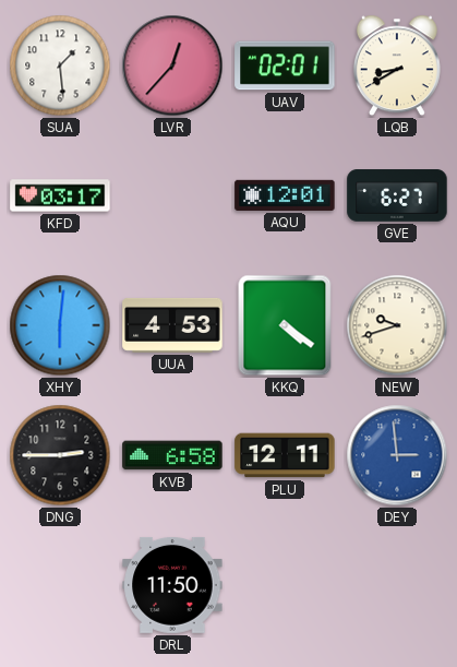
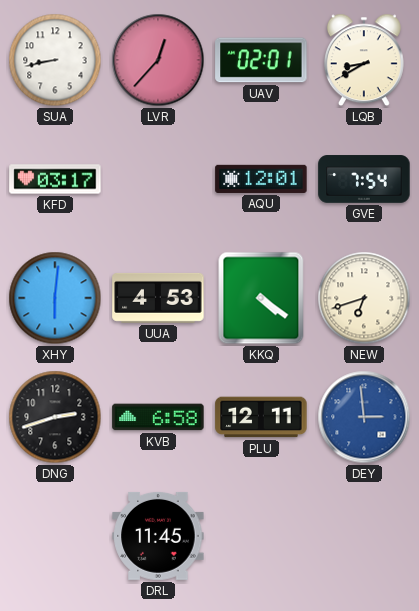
SUA: 1:29 -> 8:43
GVE: 6:27 -> 7:54
NEW: 9:42 -> 6:42
DNG: 2:45 -> 2:42
DRL: 11:50 -> 11:45
